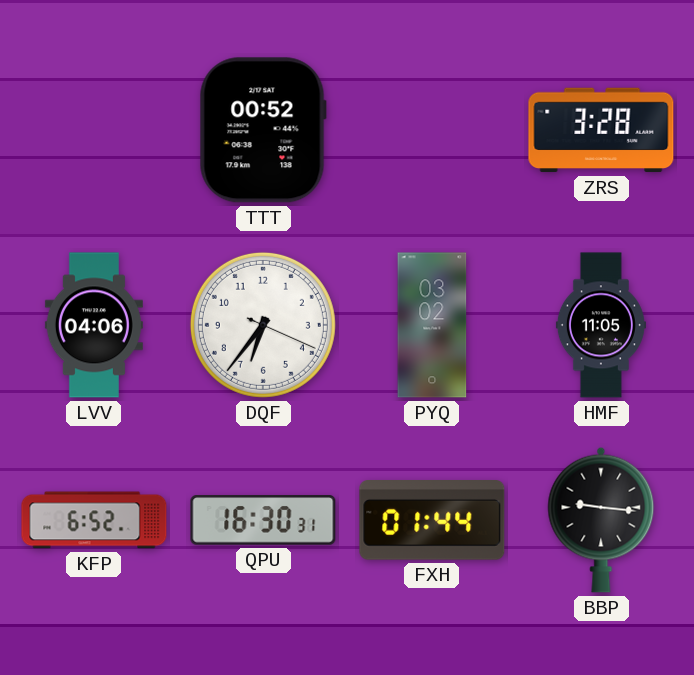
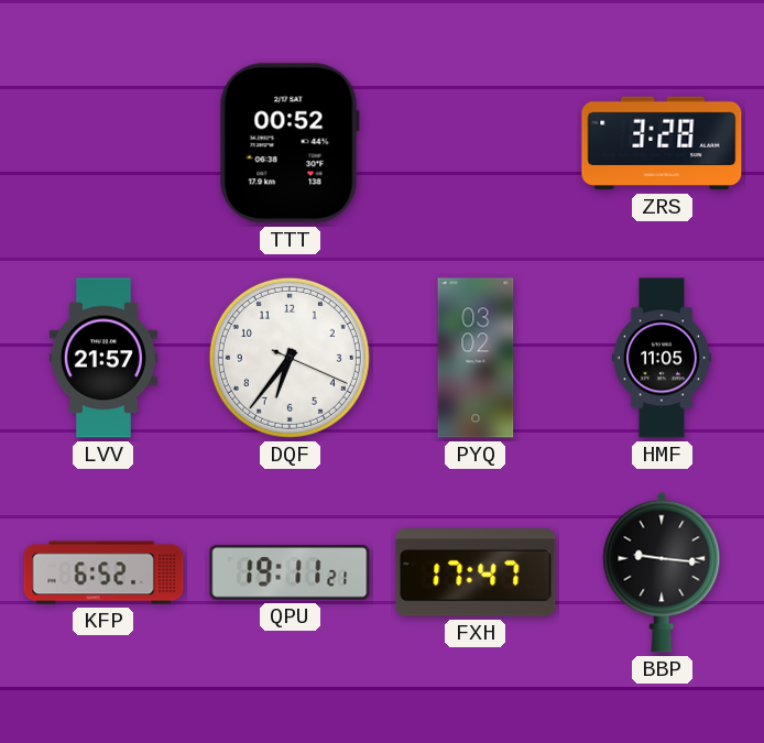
LVV: 04:06 -> 21:57
QPU: 16:30 -> 19:11
FXH: 01:44 -> 17:47
